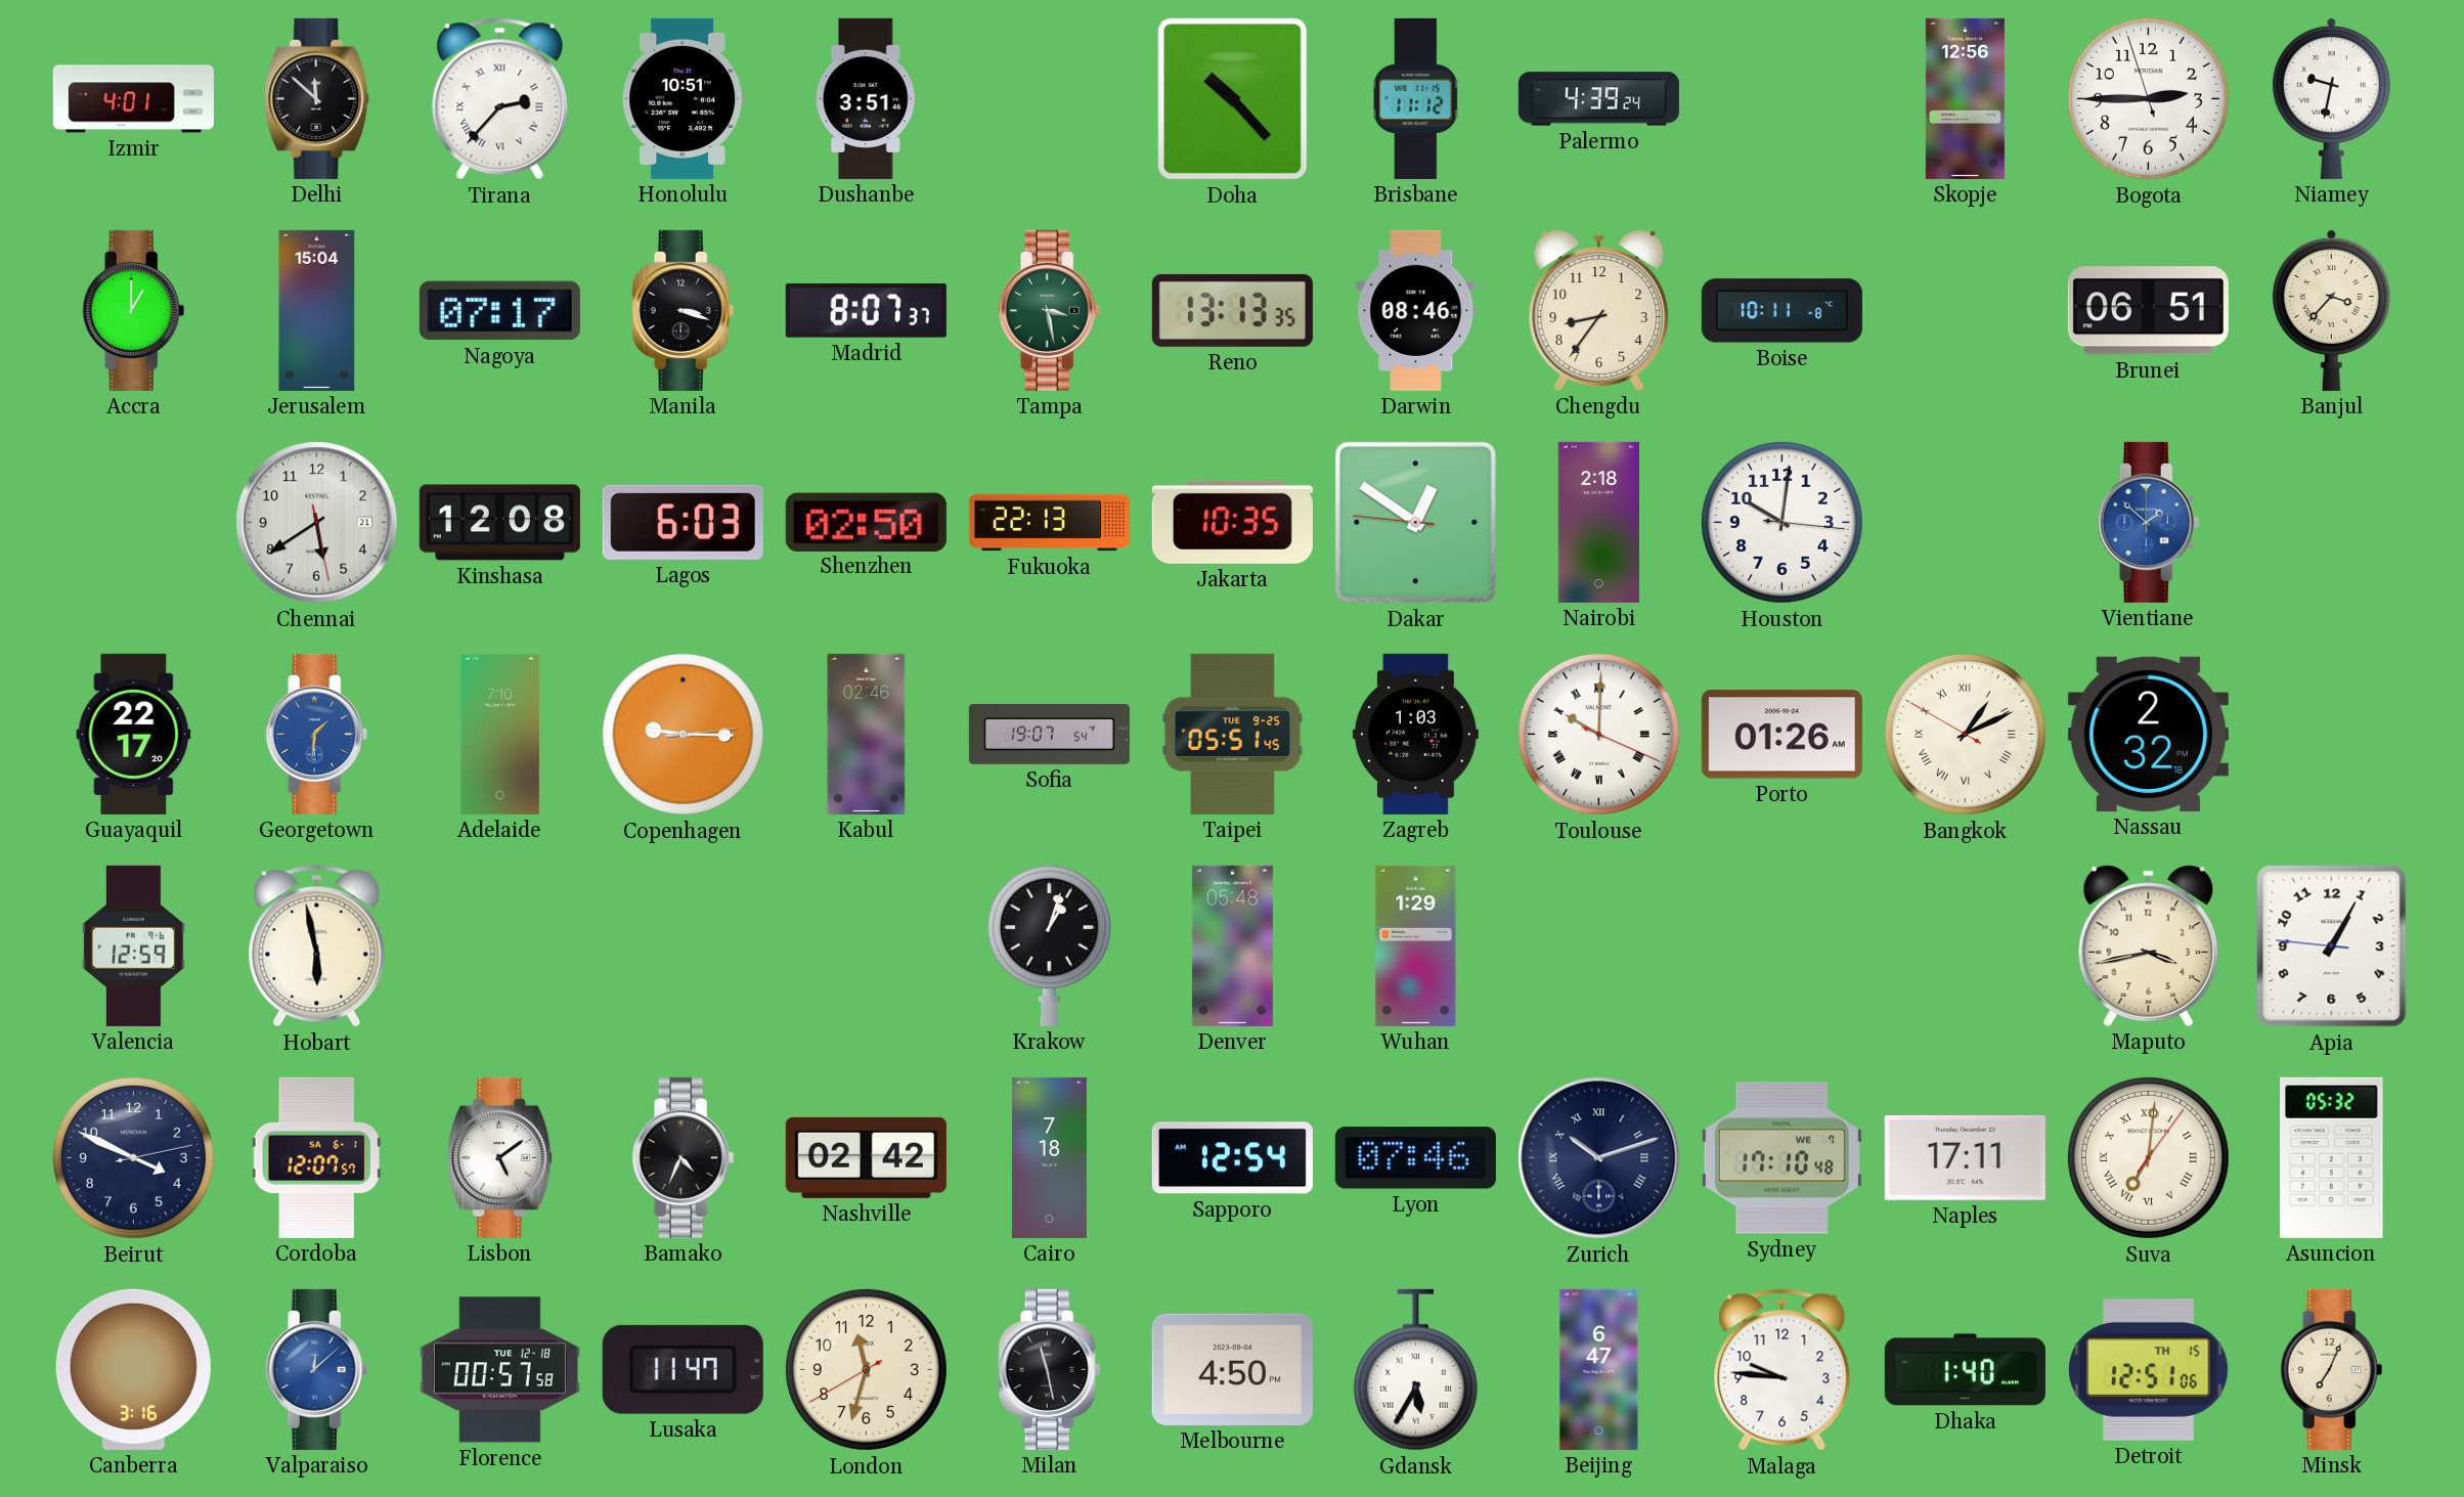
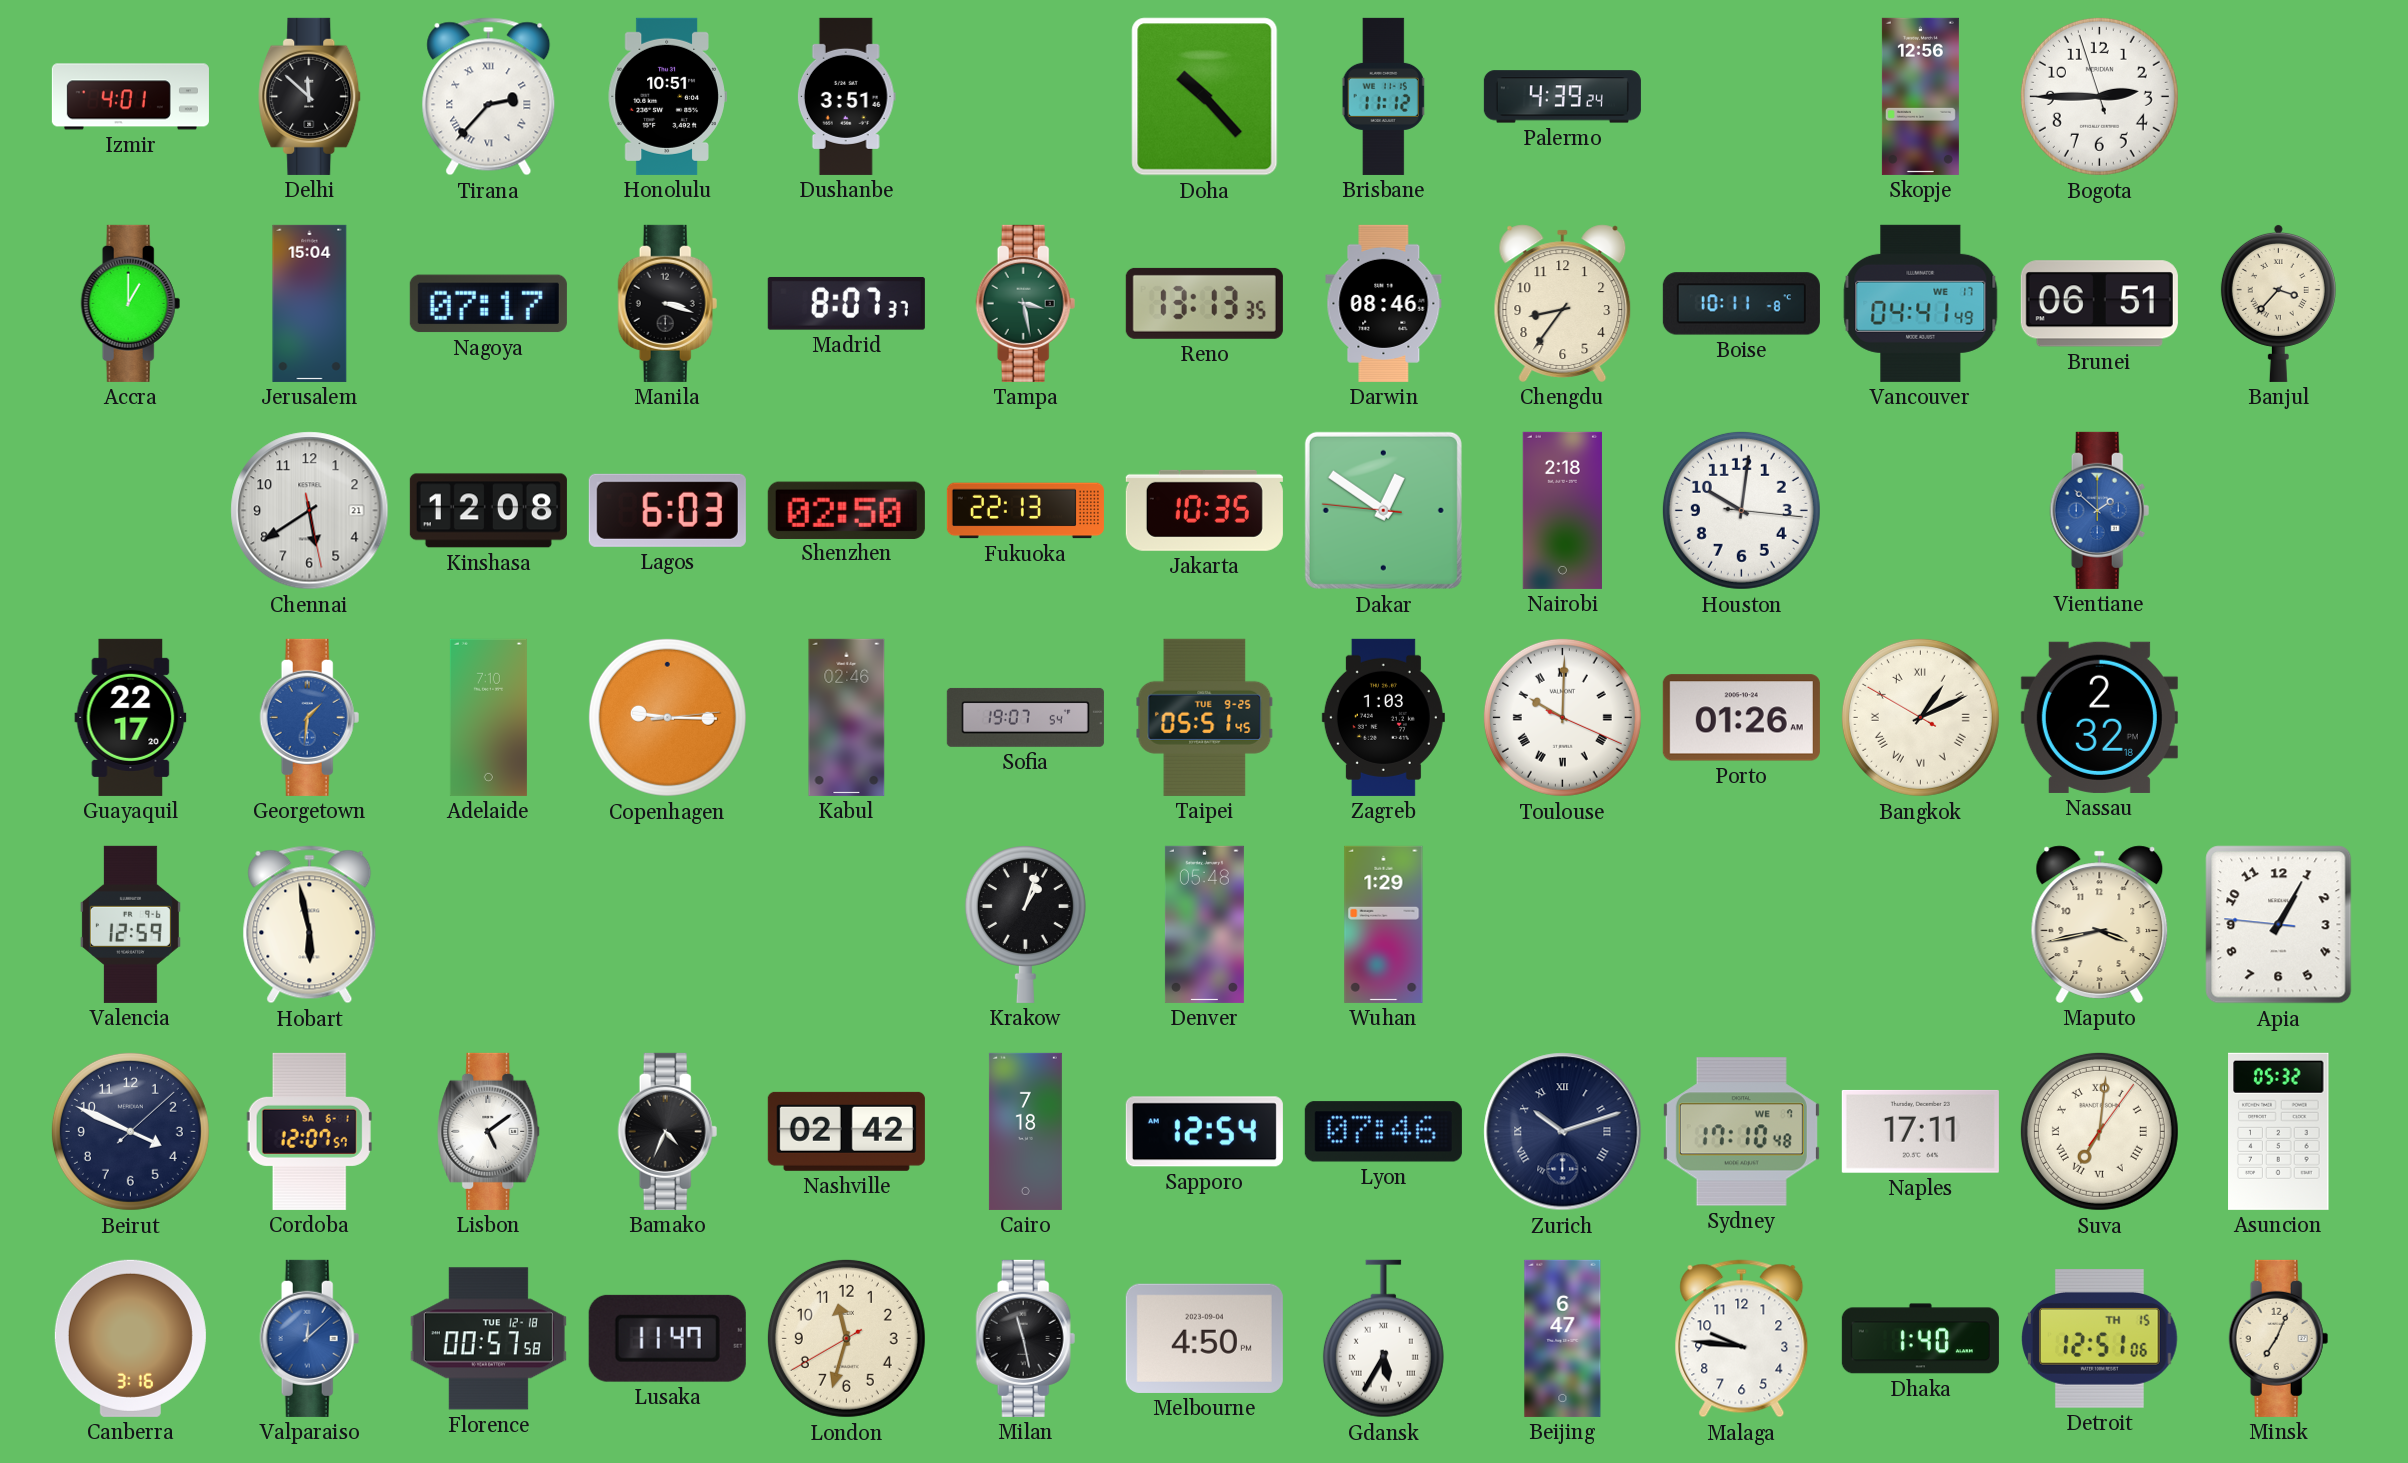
Niamey: 9:32 -> none
Vancouver: none -> 04:41
Beirut: 3:49:13 -> 3:49:08
